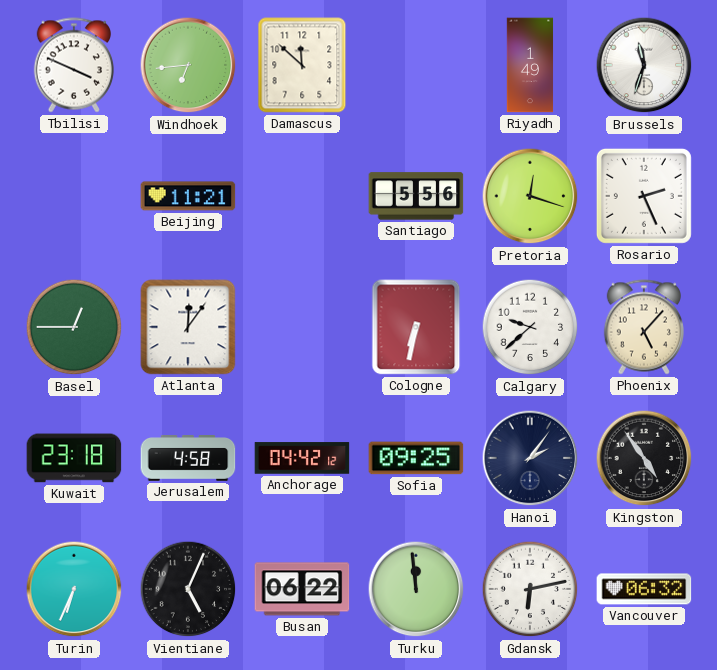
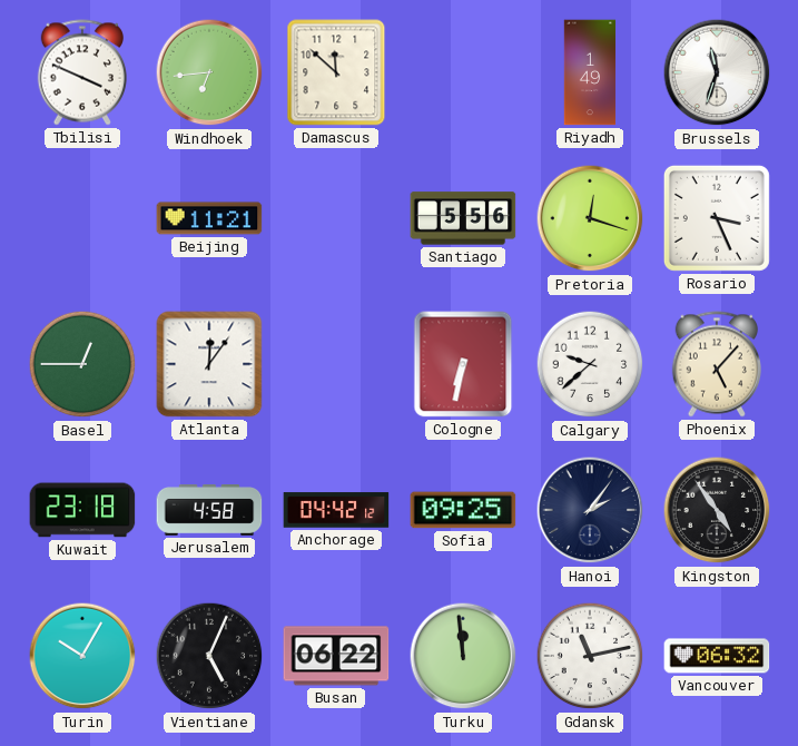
Rosario: 2:26 -> 3:26
Turin: 6:34 -> 10:05
Gdansk: 6:13 -> 11:13
